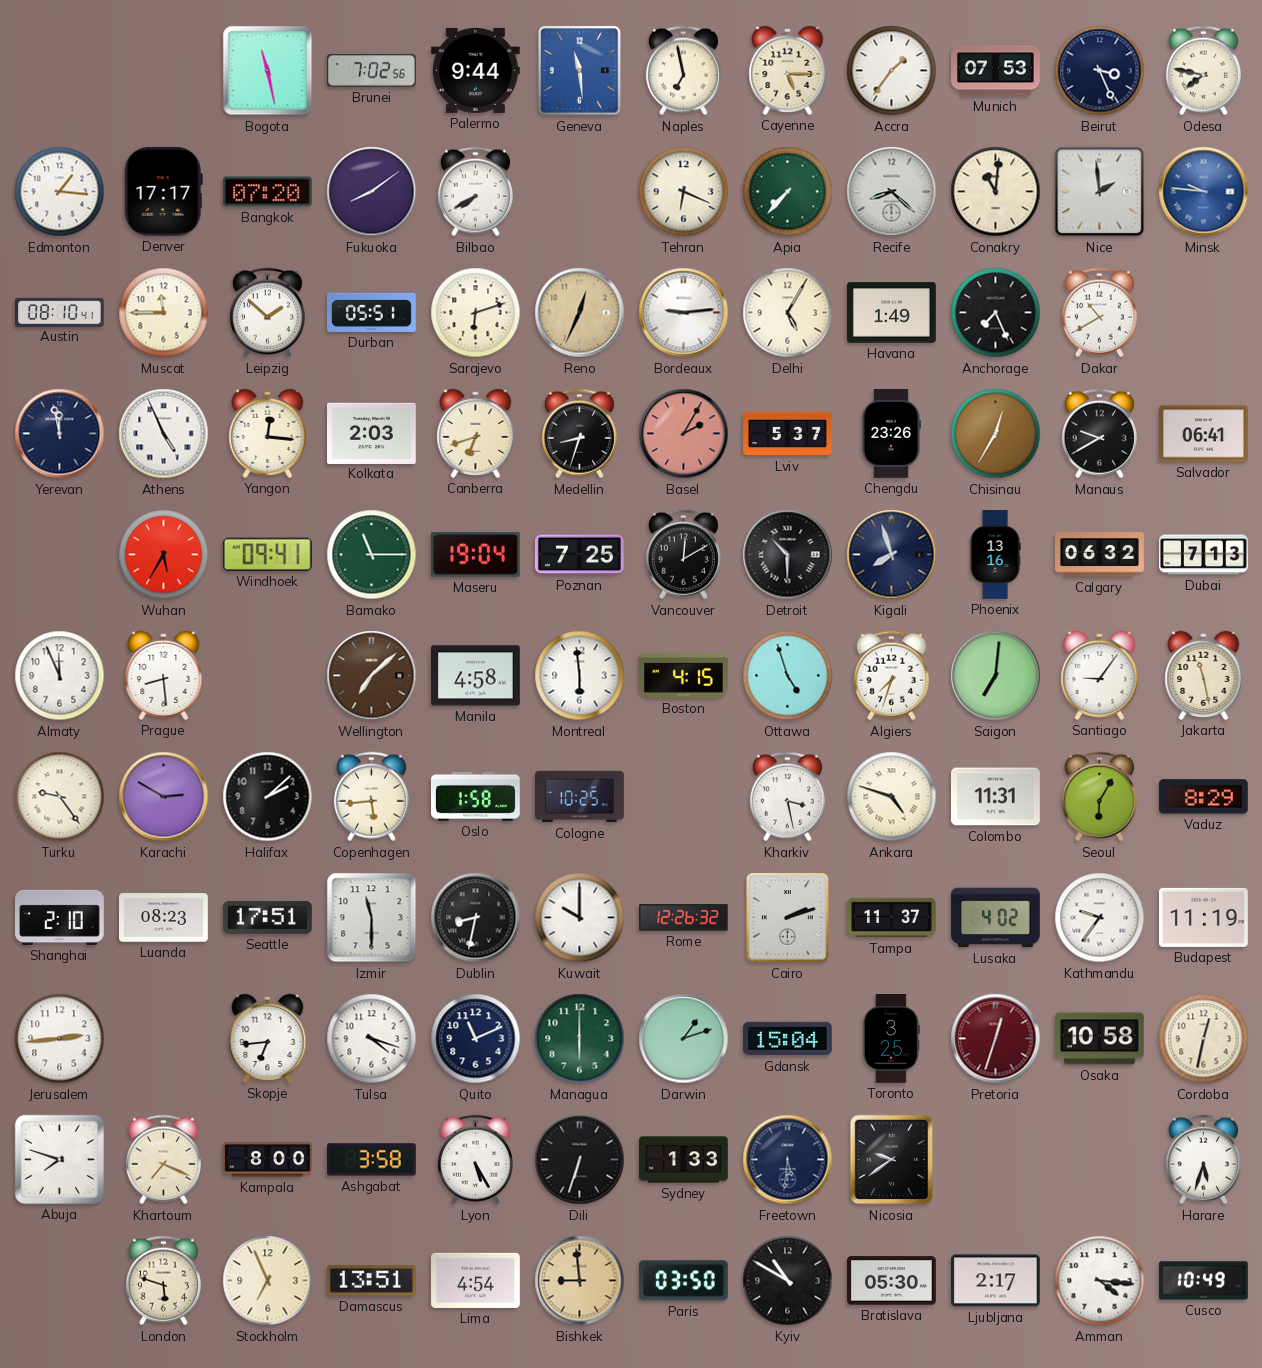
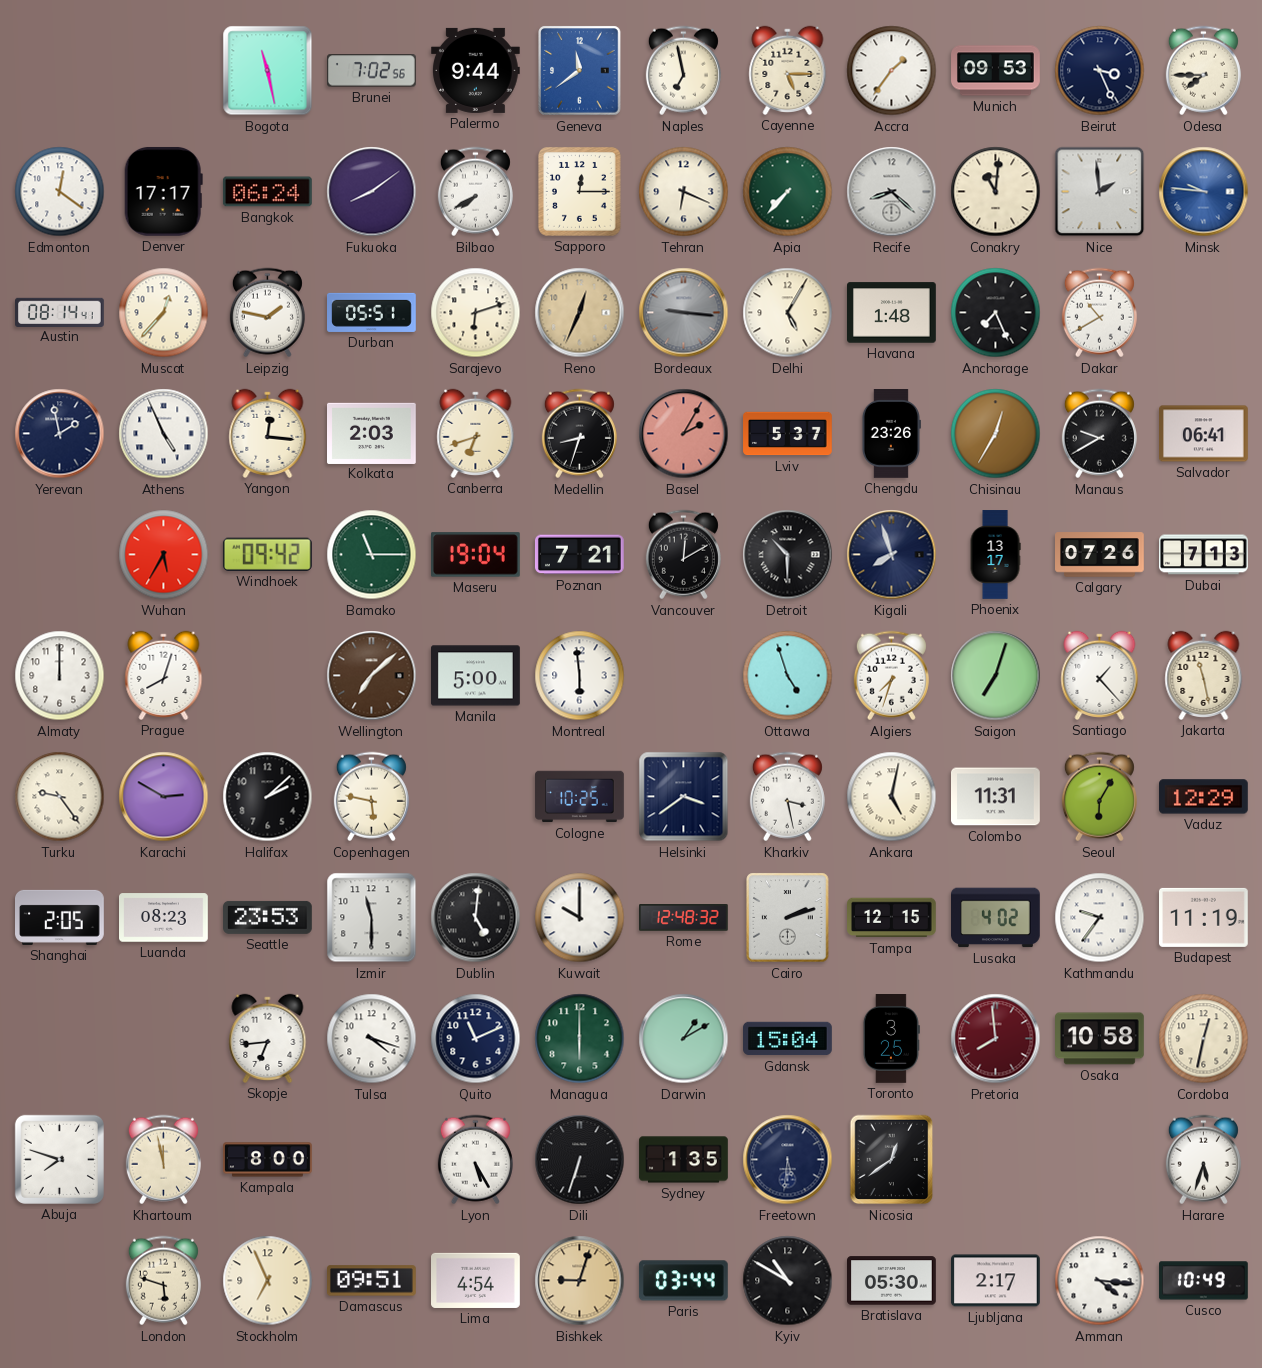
Geneva: 11:29 -> 11:39
Munich: 07:53 -> 09:53
Odesa: 7:47 -> 7:45
Edmonton: 1:16 -> 12:21
Bangkok: 07:20 -> 06:24
Sapporo: none -> 12:15
Austin: 08:10 -> 08:14
Muscat: 11:45 -> 12:37
Leipzig: 1:52 -> 1:47
Bordeaux: 9:14 -> 9:16
Bordeaux dial: white -> grey
Havana: 1:49 -> 1:48
Yerevan: 11:58 -> 1:58
Windhoek: 09:41 -> 09:42
Poznan: 7:25 -> 7:21
Phoenix: 13:16 -> 13:17
Calgary: 06:32 -> 07:26
Almaty: 11:56 -> 12:00
Prague: 8:29 -> 8:03
Manila: 4:58 -> 5:00
Boston: 4:15 -> none
Saigon: 7:01 -> 7:03
Santiago: 9:06 -> 1:23
Copenhagen: 5:44 -> 5:47
Oslo: 1:58 -> none
Helsinki: none -> 3:39
Ankara: 4:48 -> 5:02
Vaduz: 8:29 -> 12:29
Shanghai: 2:10 -> 2:05
Seattle: 17:51 -> 23:53
Dublin: 8:32 -> 5:01
Rome: 12:26 -> 12:48
Tampa: 11:37 -> 12:15
Jerusalem: 2:44 -> none
Darwin: 1:12 -> 1:10
Pretoria: 12:33 -> 7:59
Khartoum: 7:19 -> 11:58
Ashgabat: 3:58 -> none
Sydney: 1:33 -> 1:35
Nicosia: 9:39 -> 12:39
Damascus: 13:51 -> 09:51
Bishkek: 8:59 -> 9:03
Paris: 03:50 -> 03:44
